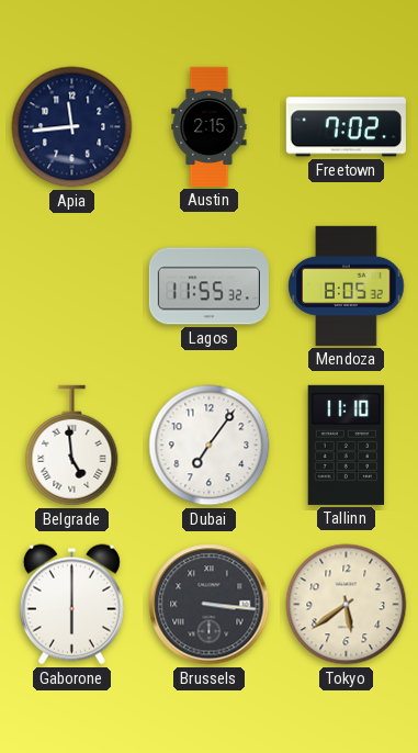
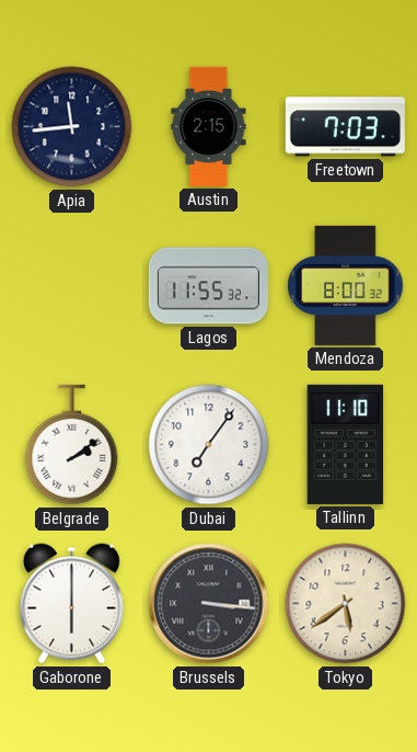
Freetown: 7:02 -> 7:03
Mendoza: 8:05 -> 8:00
Belgrade: 4:59 -> 2:09
